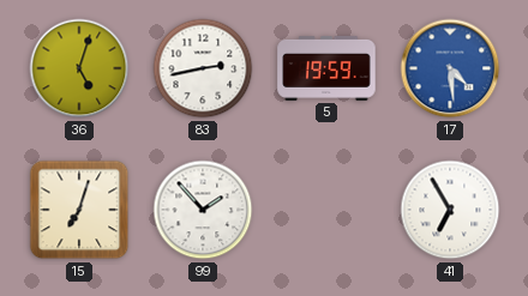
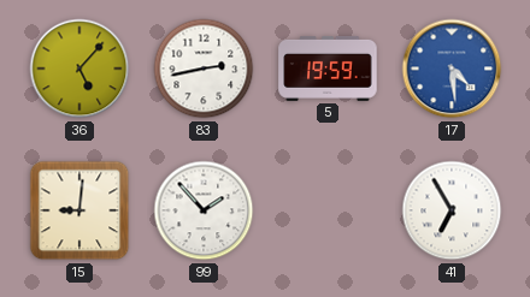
36: 5:03 -> 5:07
15: 7:03 -> 9:01
